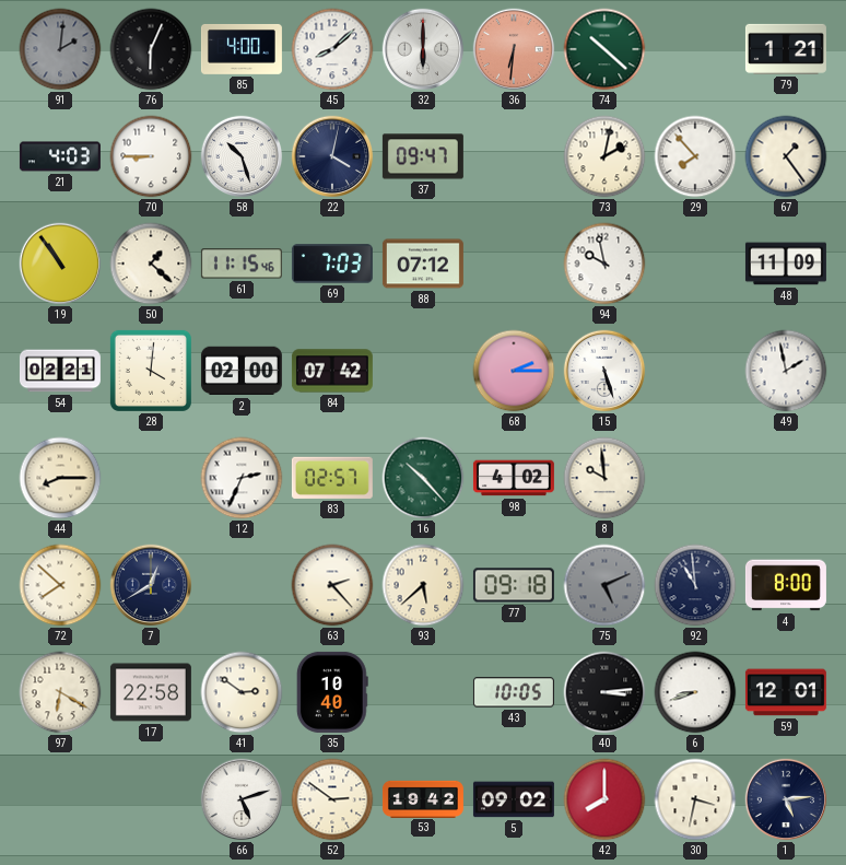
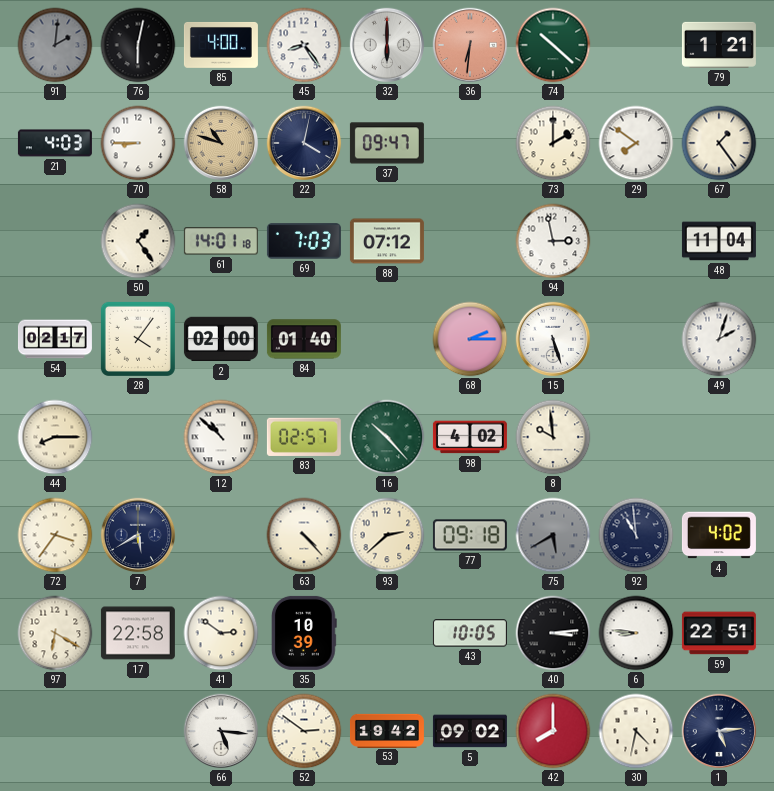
76: 6:04 -> 6:02
45: 8:08 -> 8:24
58: 10:27 -> 10:48
58 dial: white -> champagne
73: 2:02 -> 2:00
29: 7:53 -> 7:51
19: 10:54 -> none
50: 1:22 -> 1:24
61: 11:15 -> 14:01
94: 9:58 -> 2:58
48: 11:09 -> 11:04
54: 02:21 -> 02:17
28: 4:01 -> 4:06
84: 07:42 -> 01:40
49: 1:58 -> 2:03
12: 2:34 -> 10:52
72: 7:52 -> 3:36
7: 12:40 -> 5:40
63: 2:23 -> 4:23
93: 5:38 -> 2:38
75: 5:11 -> 5:40
4: 8:00 -> 4:02
35: 10:40 -> 10:39
6: 8:42 -> 8:46
59: 12:01 -> 22:51
66: 5:12 -> 5:16
30: 3:32 -> 4:32
